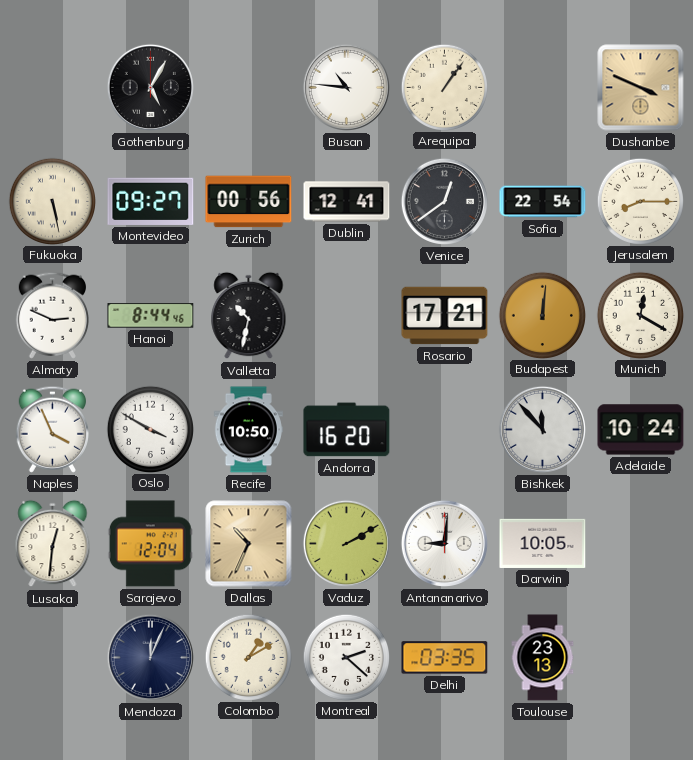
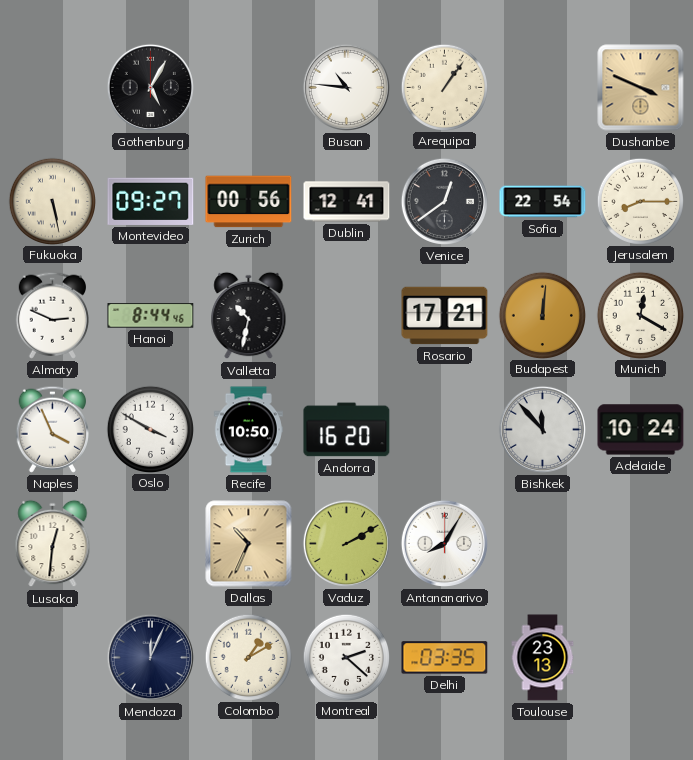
Sarajevo: 12:04 -> none
Antananarivo: 9:01 -> 8:05
Darwin: 10:05 -> none
